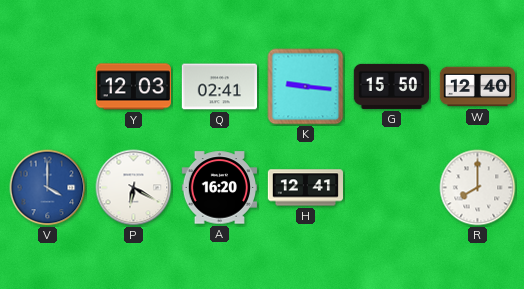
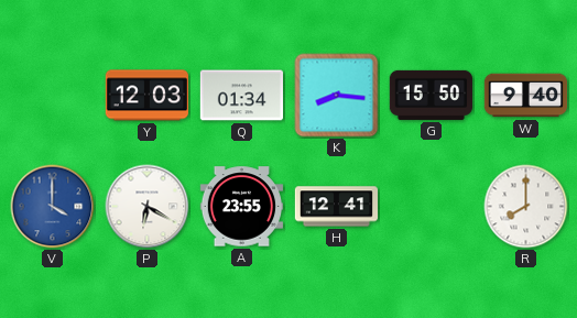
Q: 02:41 -> 01:34
K: 9:16 -> 8:16
W: 12:40 -> 9:40
A: 16:20 -> 23:55
